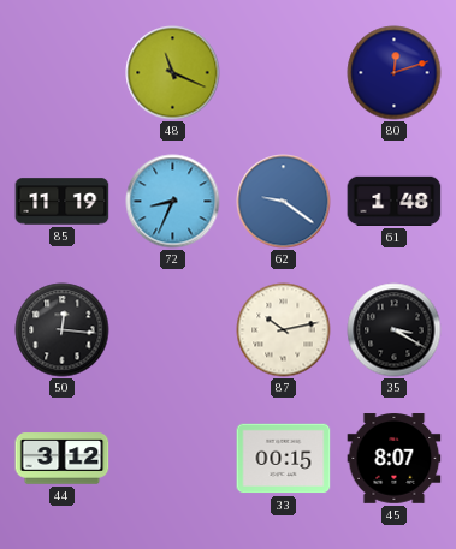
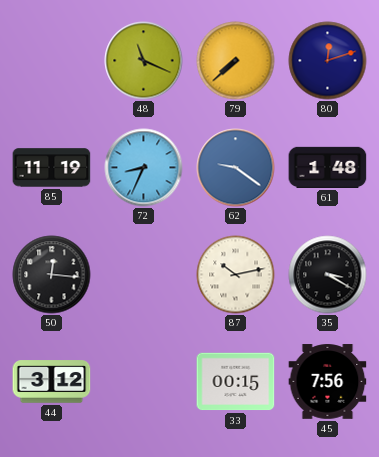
79: none -> 7:38
45: 8:07 -> 7:56
